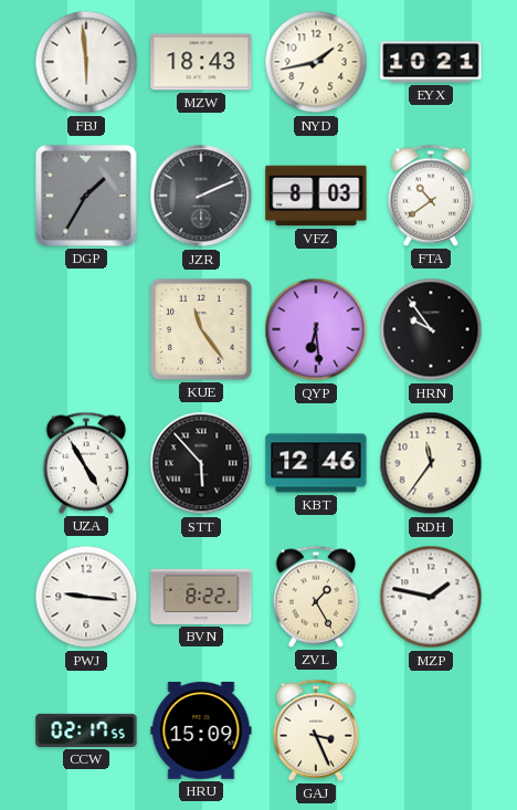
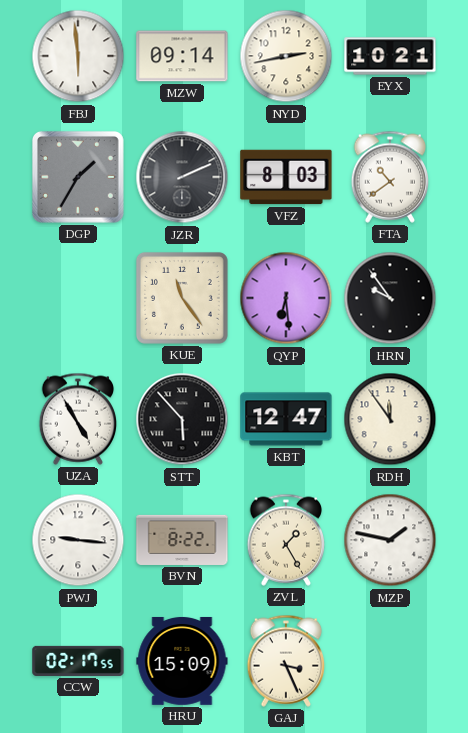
MZW: 18:43 -> 09:14
NYD: 1:43 -> 2:43
KBT: 12:46 -> 12:47
RDH: 11:36 -> 11:54
